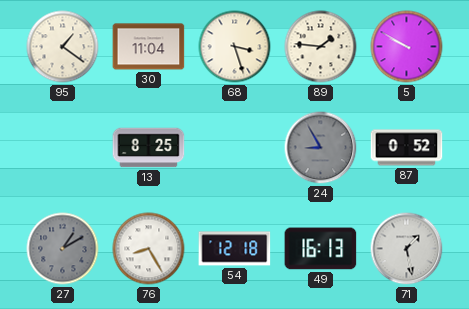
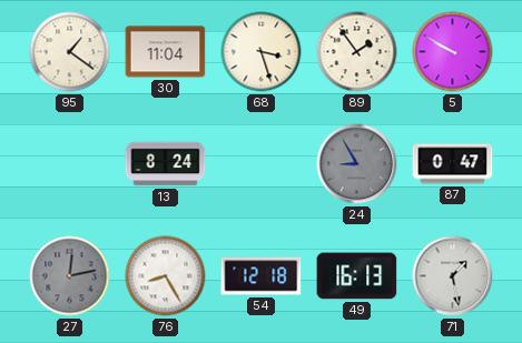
89: 1:46 -> 1:54
13: 8:25 -> 8:24
87: 0:52 -> 0:47
27: 1:10 -> 12:13
